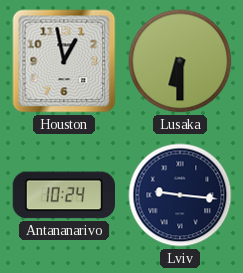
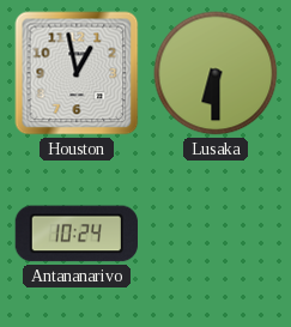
Lviv: 9:16 -> none
